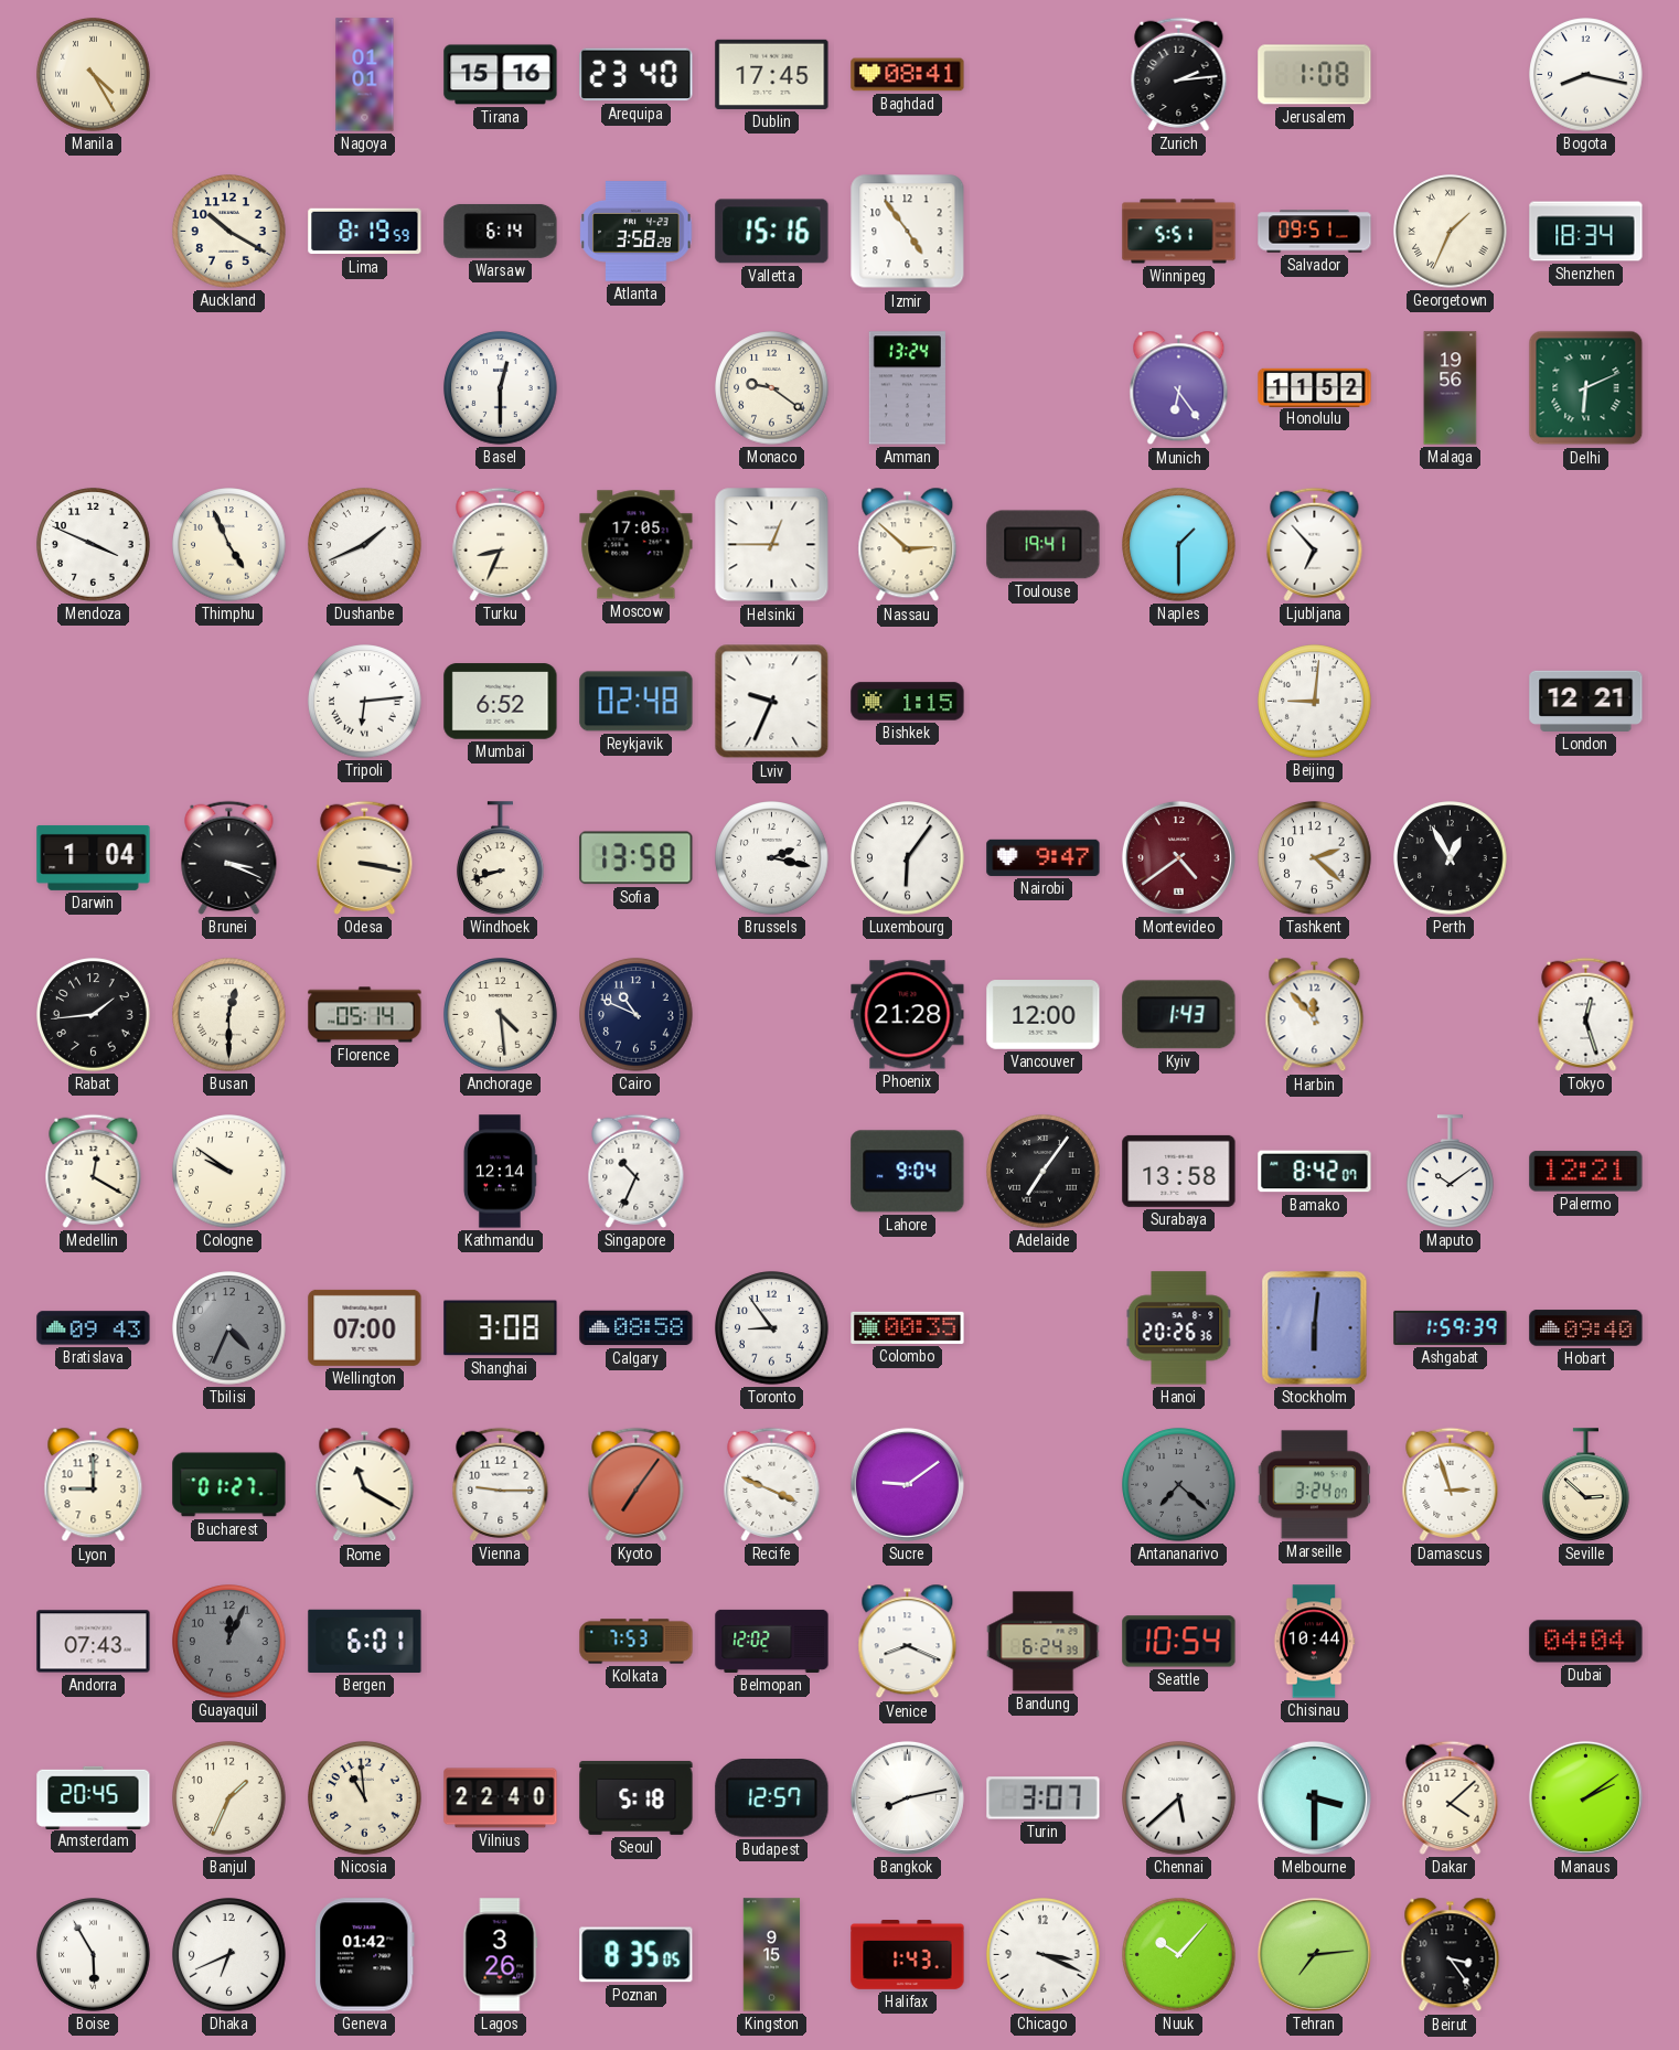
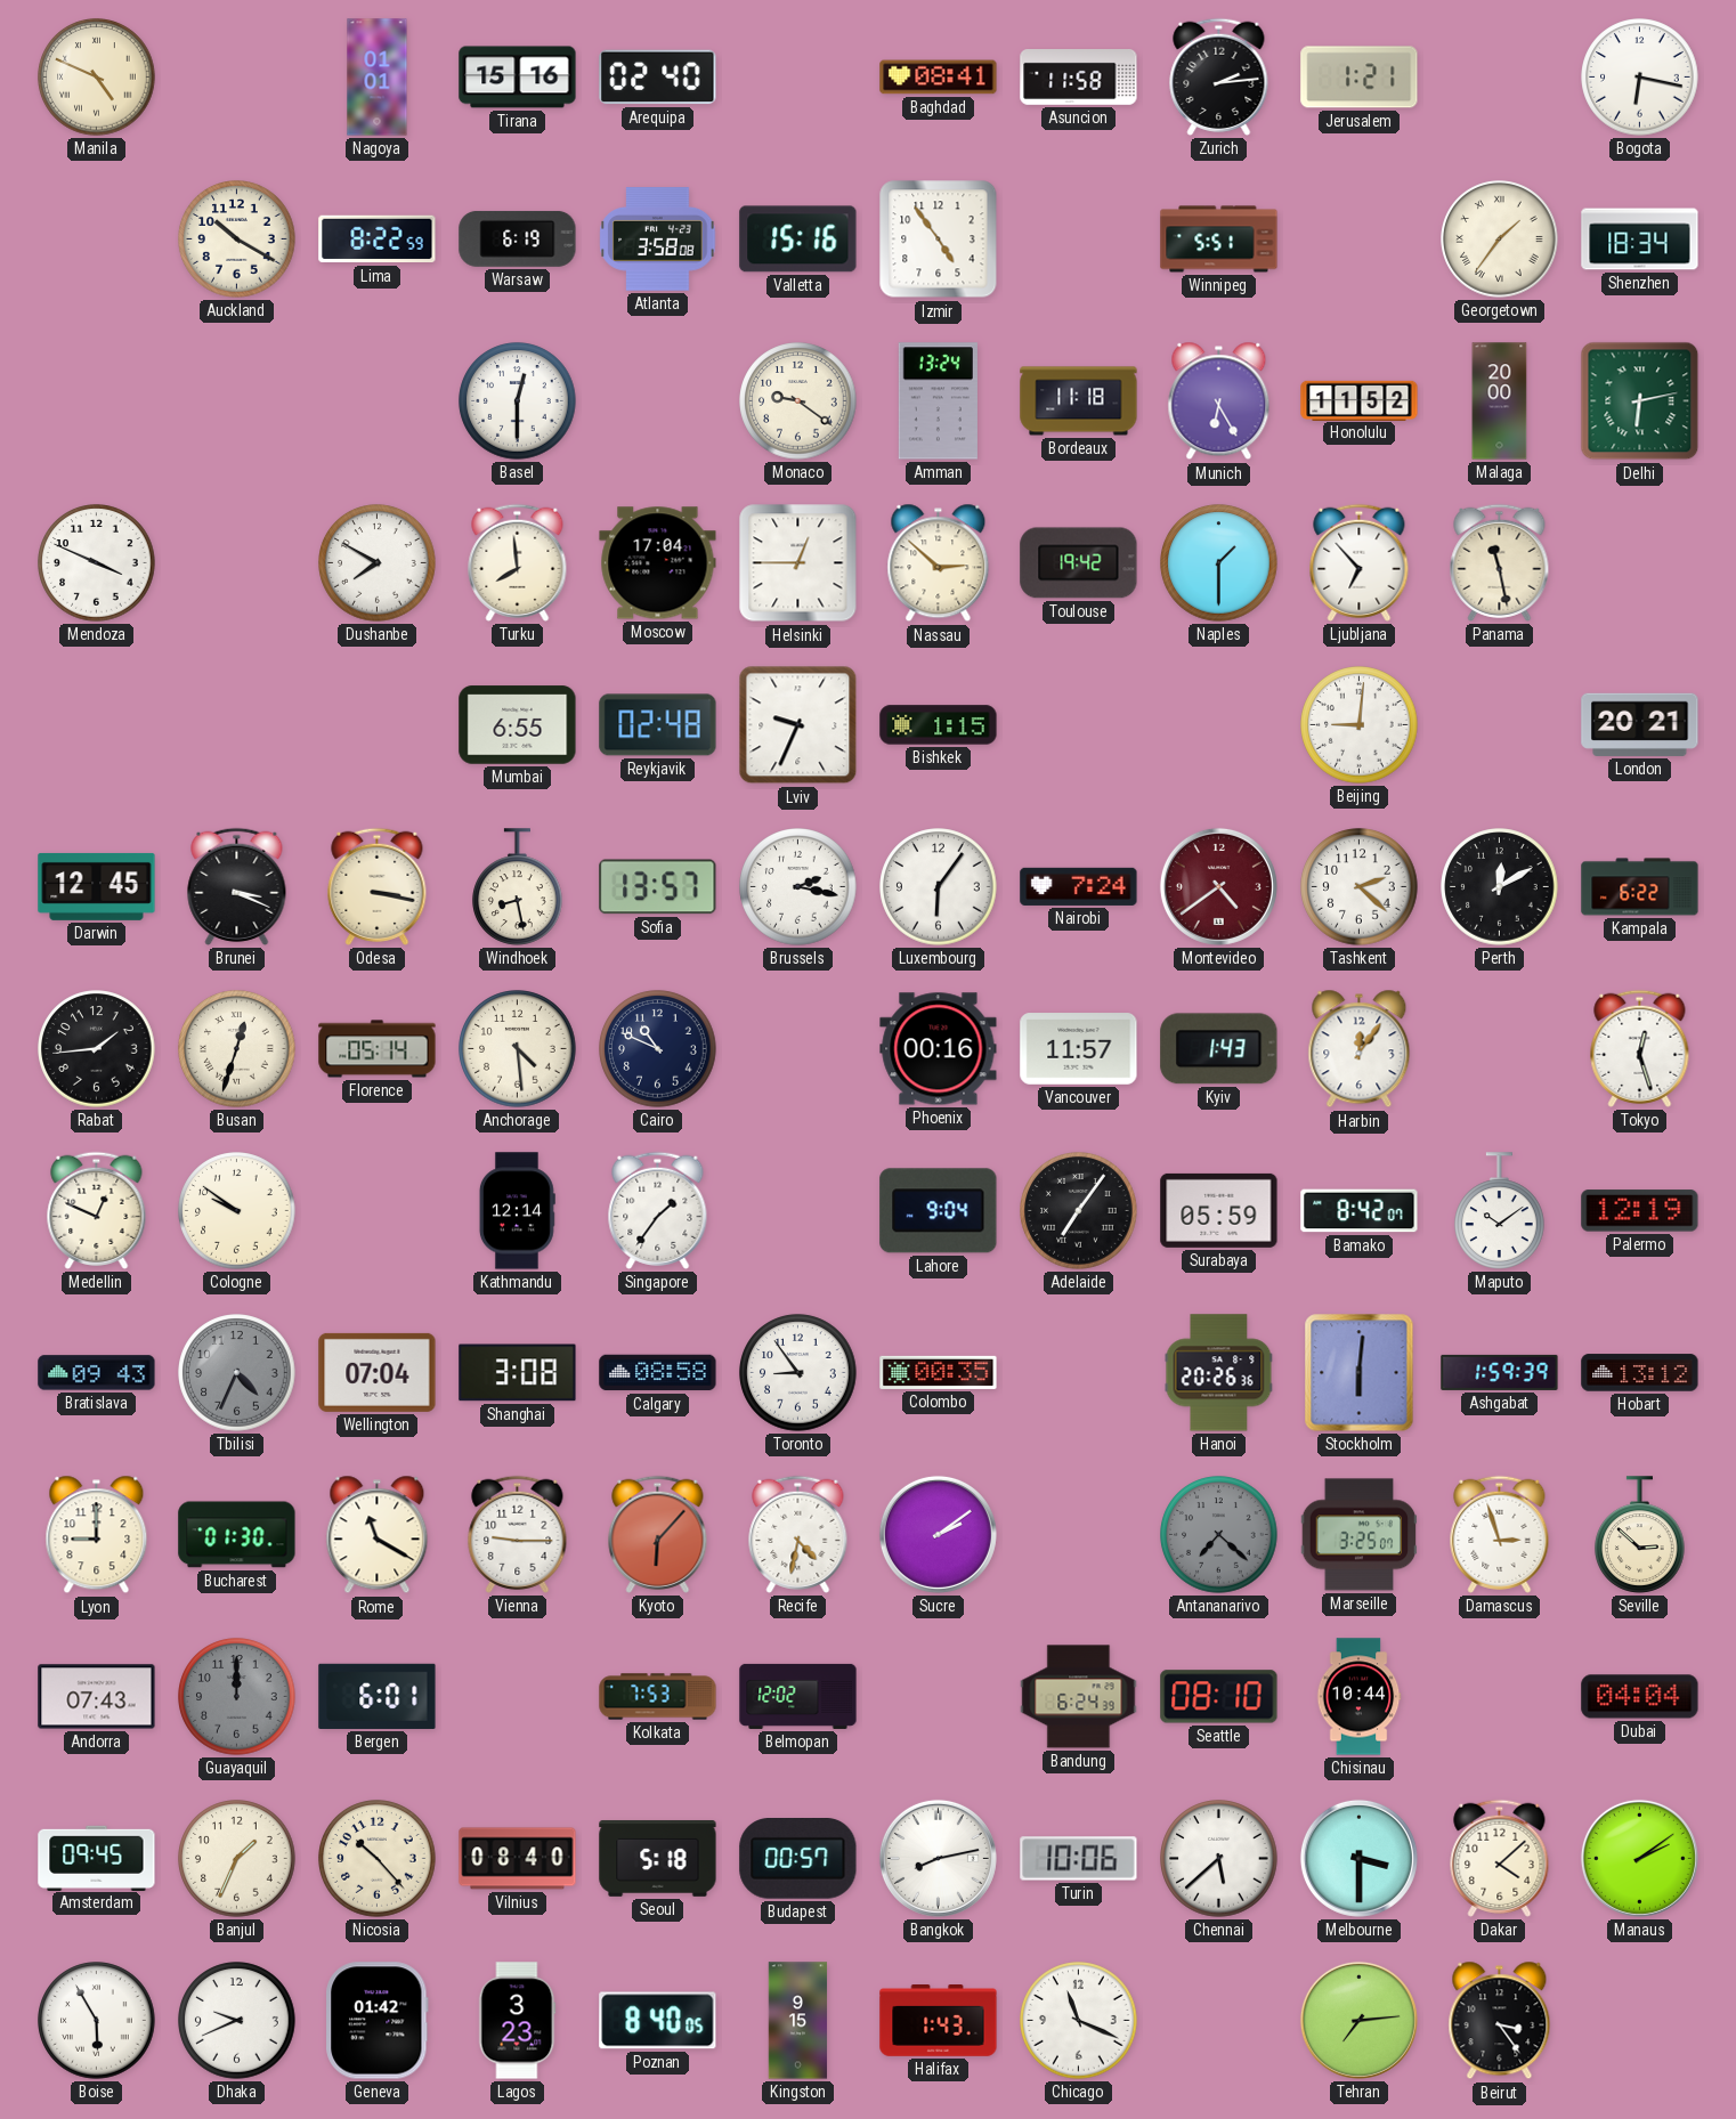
Manila: 4:25 -> 4:49
Arequipa: 23:40 -> 02:40
Dublin: 17:45 -> none
Asuncion: none -> 11:58
Jerusalem: 1:08 -> 1:21
Bogota: 8:17 -> 6:17
Lima: 8:19 -> 8:22
Warsaw: 6:14 -> 6:19
Atlanta: 3:58:28 -> 3:58:08
Salvador: 09:51 -> none
Georgetown: 1:34 -> 1:36
Bordeaux: none -> 11:18
Munich: 6:24 -> 6:25
Malaga: 19:56 -> 20:00
Delhi: 6:11 -> 6:13
Thimphu: 4:56 -> none
Dushanbe: 1:41 -> 7:50
Turku: 8:34 -> 7:59
Moscow: 17:05 -> 17:04
Toulouse: 19:41 -> 19:42
Panama: none -> 11:28
Tripoli: 6:14 -> none
Mumbai: 6:52 -> 6:55
London: 12:21 -> 20:21
Darwin: 1:04 -> 12:45
Windhoek: 8:42 -> 8:28
Sofia: 13:58 -> 13:57
Nairobi: 9:47 -> 7:24
Perth: 12:55 -> 12:10
Kampala: none -> 6:22
Busan: 12:30 -> 12:33
Phoenix: 21:28 -> 00:16
Vancouver: 12:00 -> 11:57
Harbin: 11:53 -> 12:06
Medellin: 12:20 -> 12:49
Singapore: 10:34 -> 1:36
Surabaya: 13:58 -> 05:59
Palermo: 12:21 -> 12:19
Wellington: 07:00 -> 07:04
Hobart: 09:40 -> 13:12
Bucharest: 01:27 -> 01:30
Kyoto: 7:06 -> 6:07
Recife: 3:49 -> 4:32
Sucre: 9:09 -> 2:09
Marseille: 3:24 -> 3:25
Guayaquil: 12:04 -> 12:00
Venice: 8:19 -> none
Seattle: 10:54 -> 08:10
Amsterdam: 20:45 -> 09:45
Nicosia: 10:59 -> 10:23
Vilnius: 22:40 -> 08:40
Budapest: 12:57 -> 00:57
Turin: 3:07 -> 10:06
Dhaka: 6:41 -> 9:41
Lagos: 3:26 -> 3:23
Poznan: 8:35 -> 8:40
Chicago: 3:19 -> 11:19
Nuuk: 10:07 -> none
